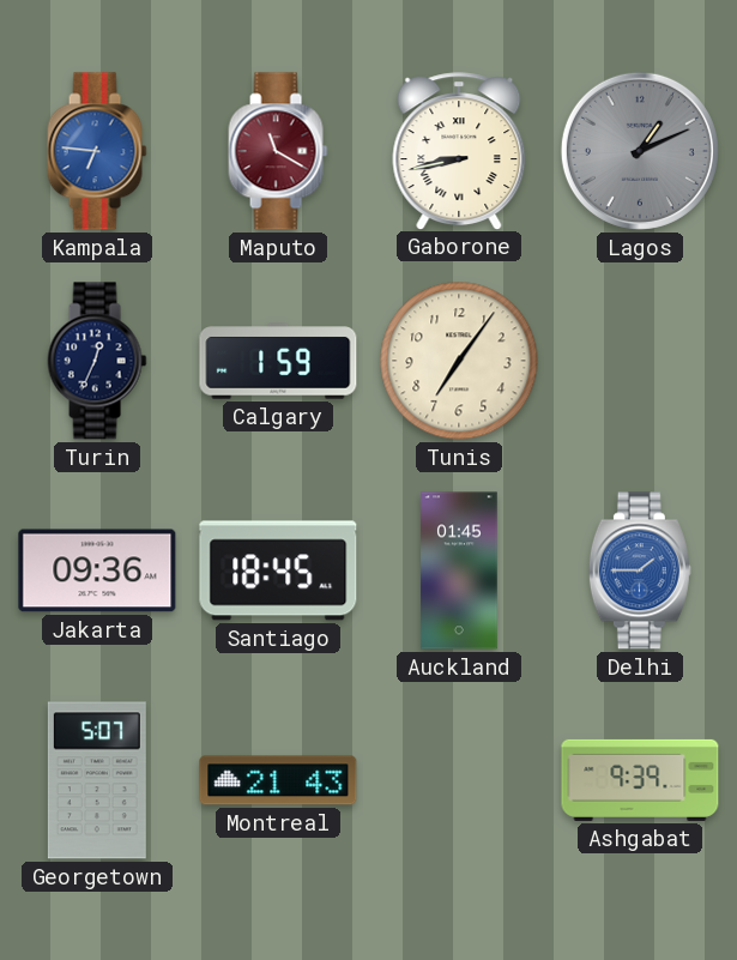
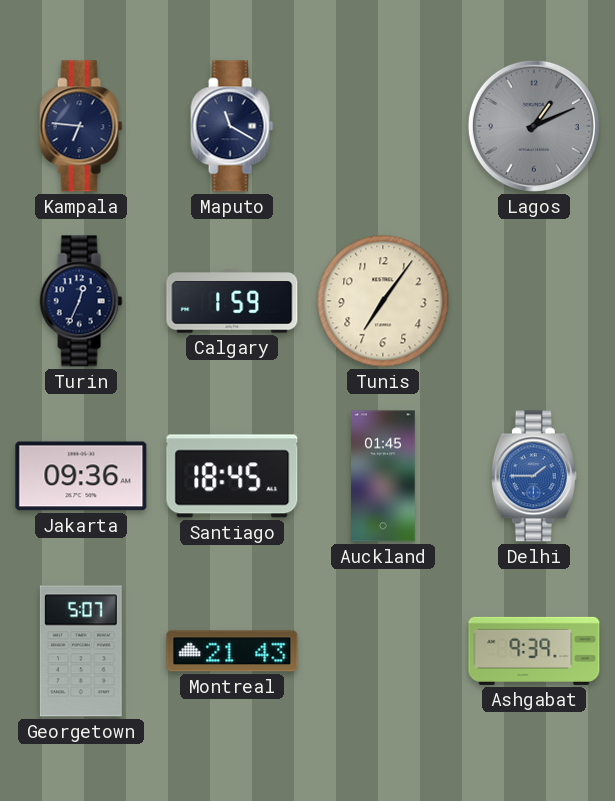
Kampala dial: blue -> navy
Maputo dial: burgundy -> navy
Gaborone: 8:43 -> none
